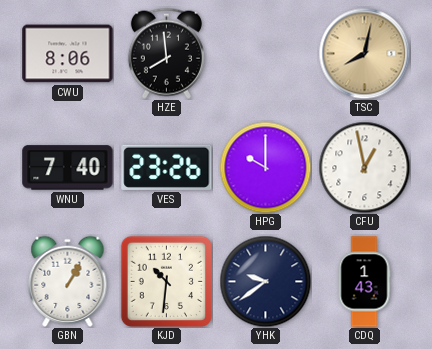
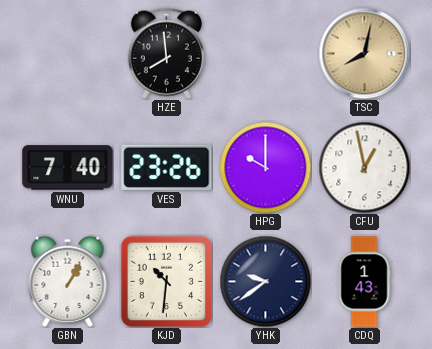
CWU: 8:06 -> none
